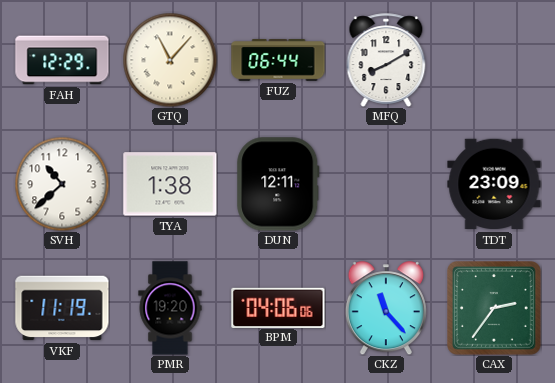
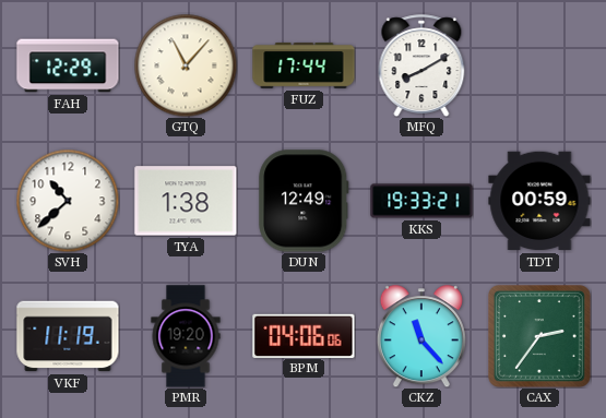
FUZ: 06:44 -> 17:44
DUN: 12:11 -> 12:49
KKS: none -> 19:33
TDT: 23:09 -> 00:59
